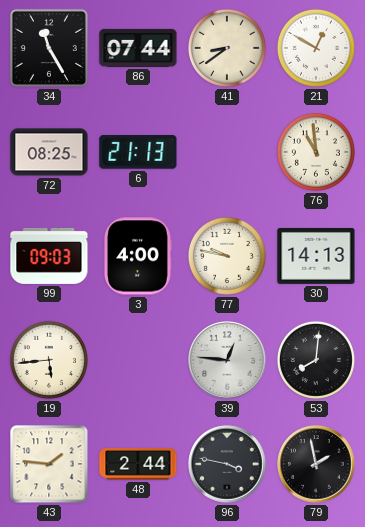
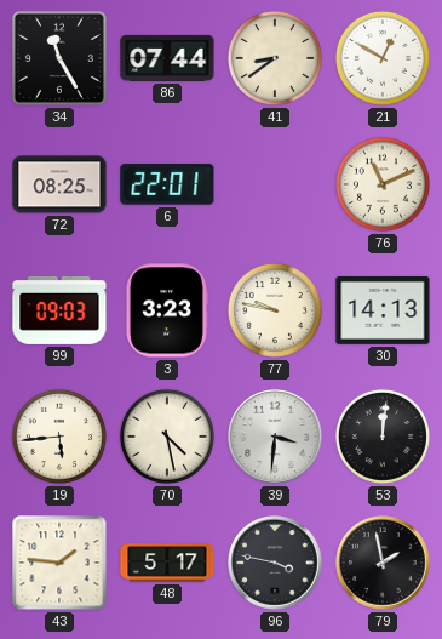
6: 21:13 -> 22:01
76: 10:59 -> 11:11
3: 4:00 -> 3:23
70: none -> 4:28
39: 12:46 -> 3:31
53: 8:01 -> 12:01
48: 2:44 -> 5:17
